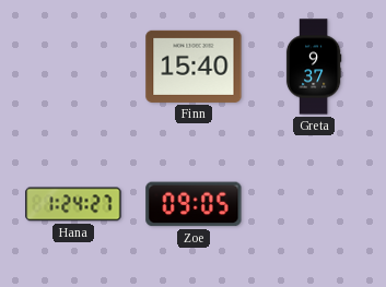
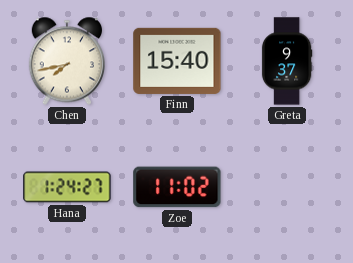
Chen: none -> 7:43
Zoe: 09:05 -> 11:02
